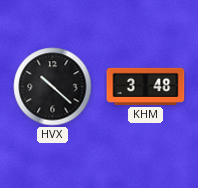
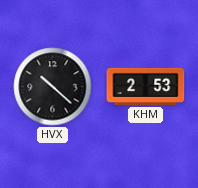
KHM: 3:48 -> 2:53
